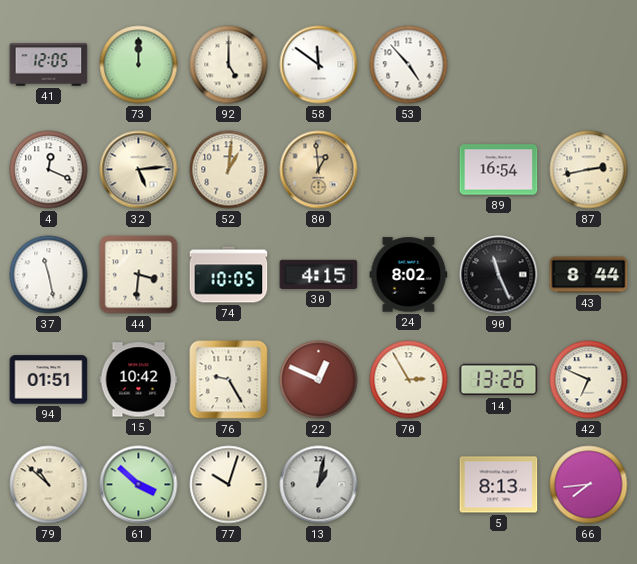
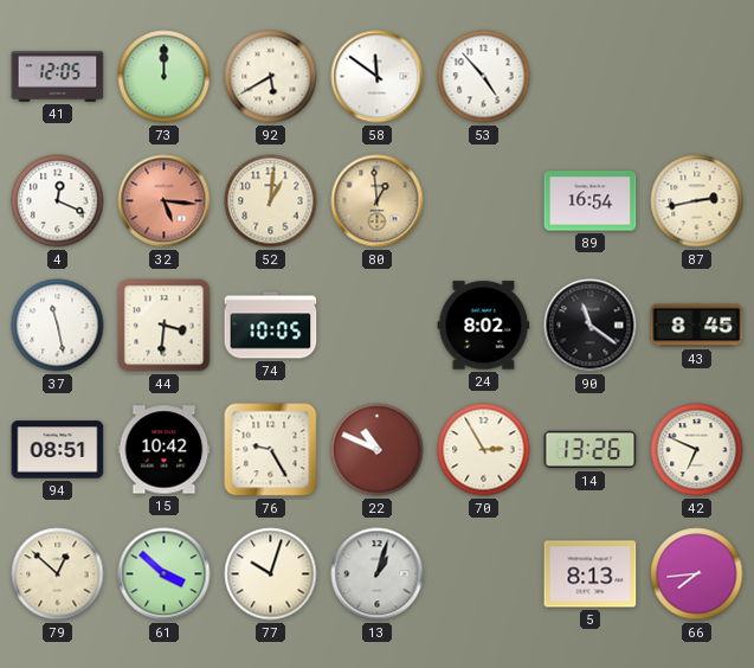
92: 5:00 -> 5:40
32: 5:14 -> 5:16
32 dial: cream -> salmon
30: 4:15 -> none
90: 11:26 -> 11:21
43: 8:44 -> 8:45
94: 01:51 -> 08:51
22: 12:49 -> 10:49
79: 10:52 -> 12:52
13: 1:02 -> 1:03
